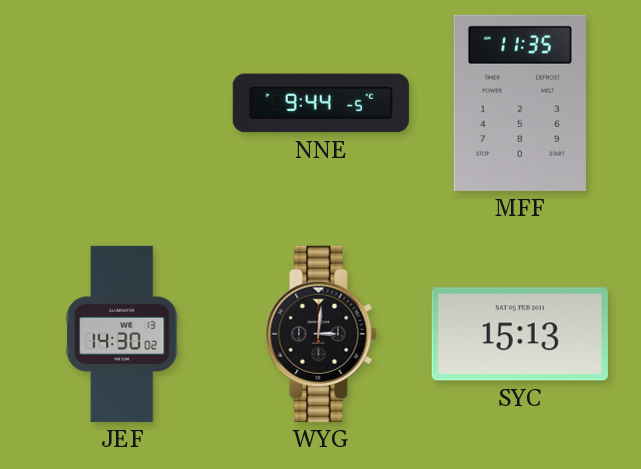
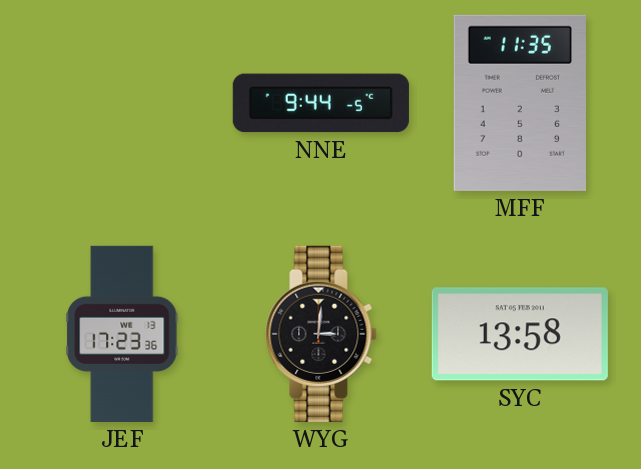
JEF: 14:30 -> 17:23
SYC: 15:13 -> 13:58
